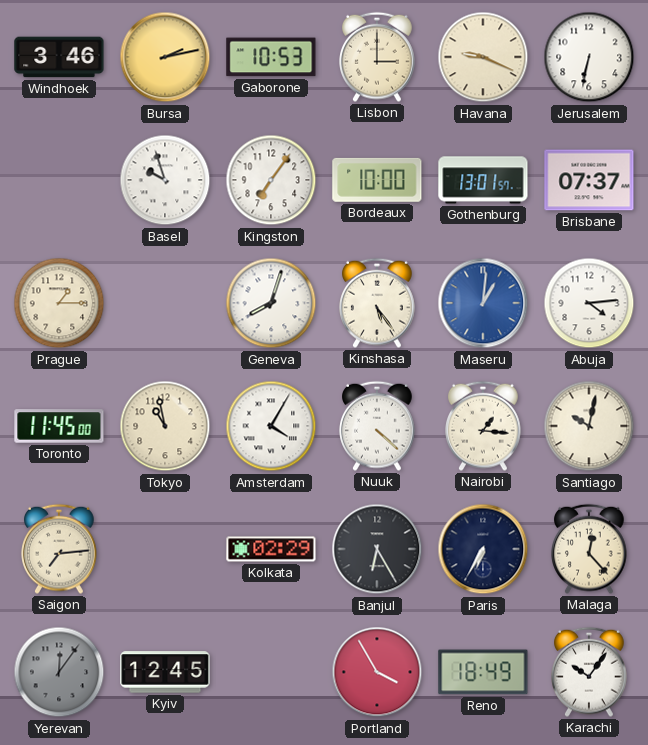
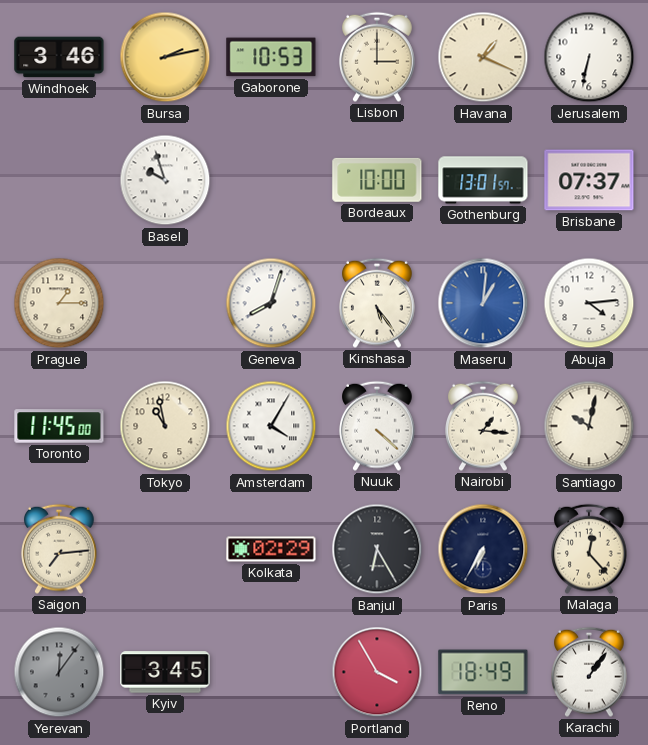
Havana: 9:19 -> 1:19
Kingston: 7:06 -> none
Kyiv: 12:45 -> 3:45
Karachi: 10:06 -> 1:06
